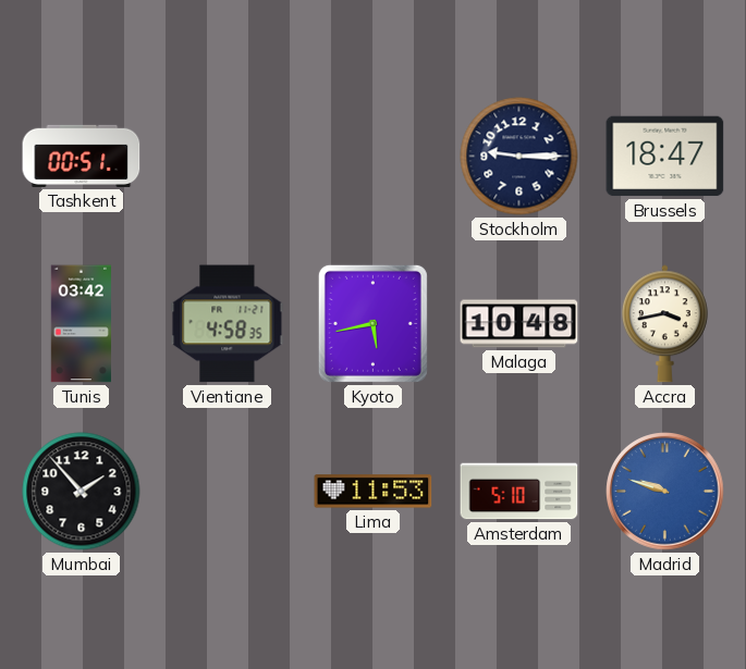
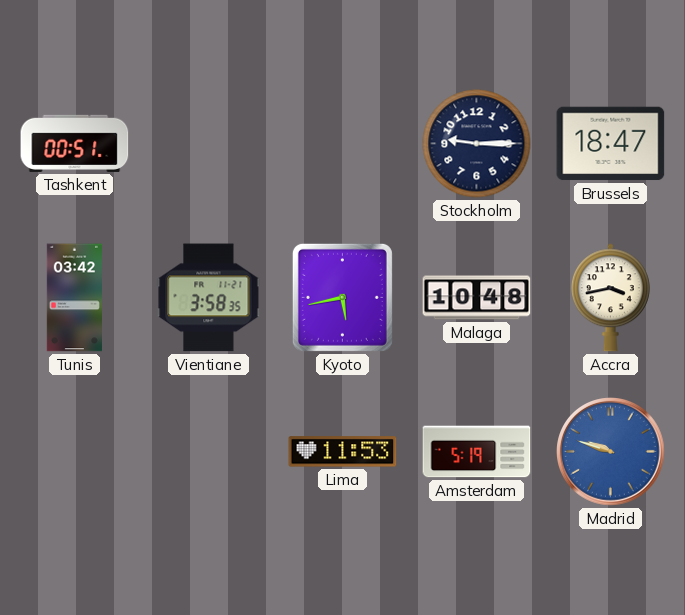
Vientiane: 4:58 -> 3:58
Mumbai: 1:53 -> none
Amsterdam: 5:10 -> 5:19
